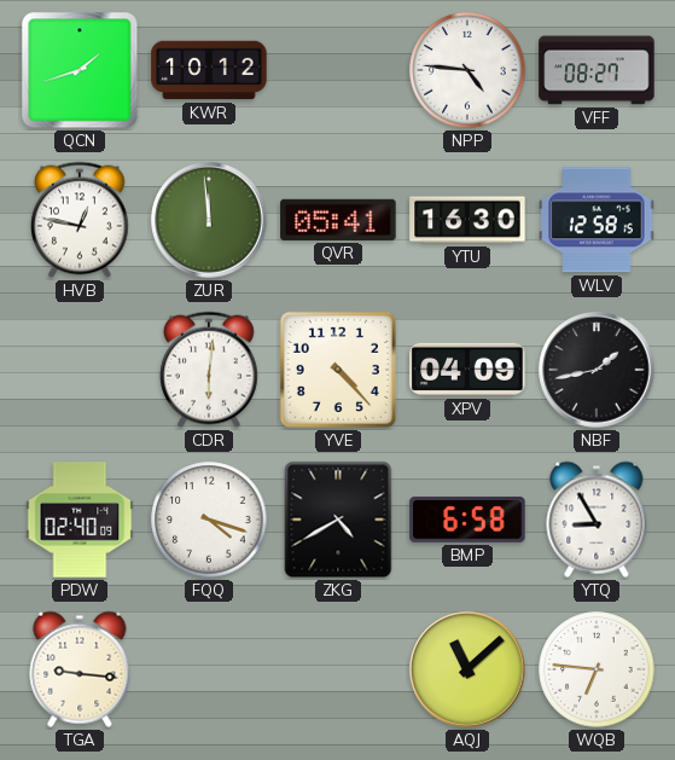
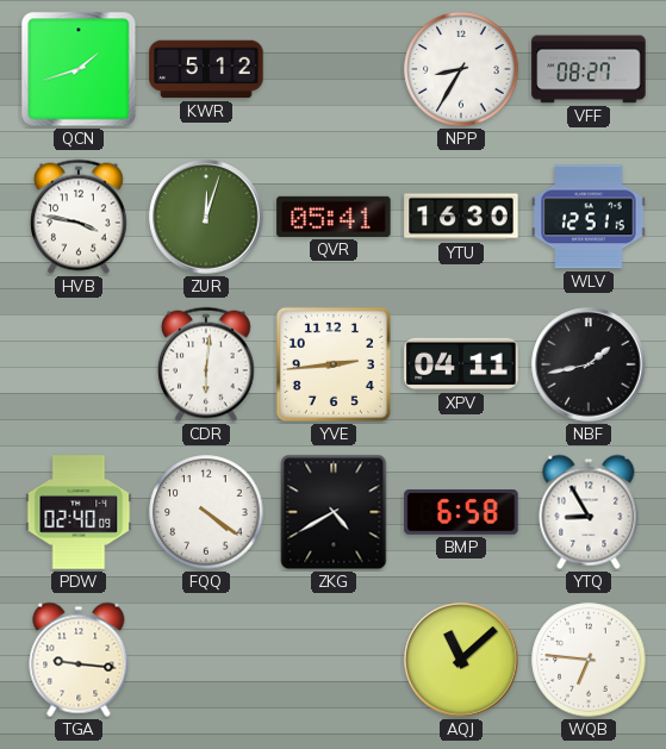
KWR: 10:12 -> 5:12
NPP: 4:46 -> 8:35
HVB: 12:47 -> 3:47
ZUR: 11:59 -> 12:03
WLV: 12:58 -> 12:51
YVE: 4:23 -> 2:44
XPV: 04:09 -> 04:11
FQQ: 4:18 -> 4:21
